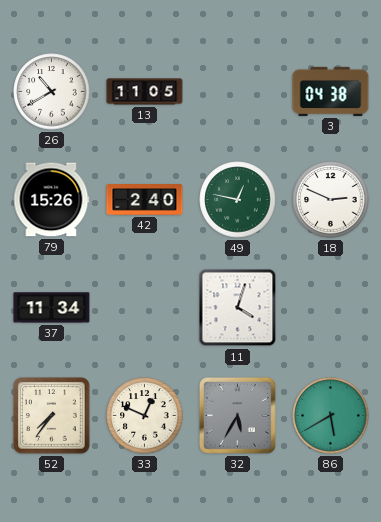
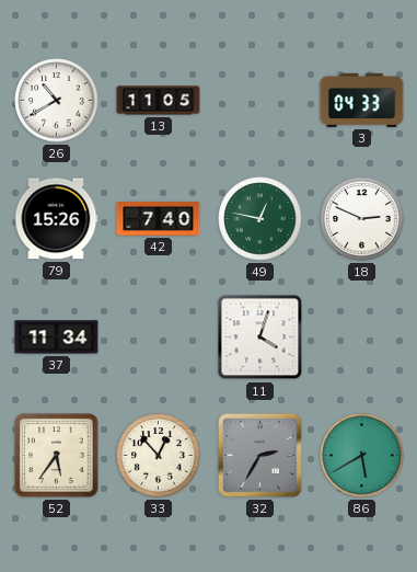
3: 04:38 -> 04:33
42: 2:40 -> 7:40
52: 7:36 -> 5:36
33: 12:49 -> 12:53
32: 5:35 -> 2:35
